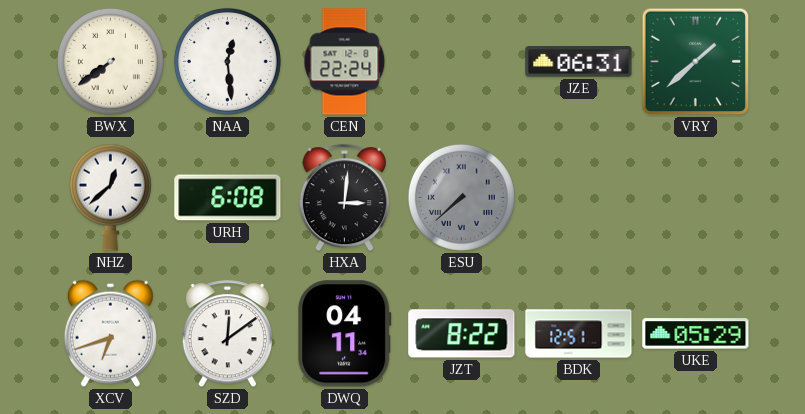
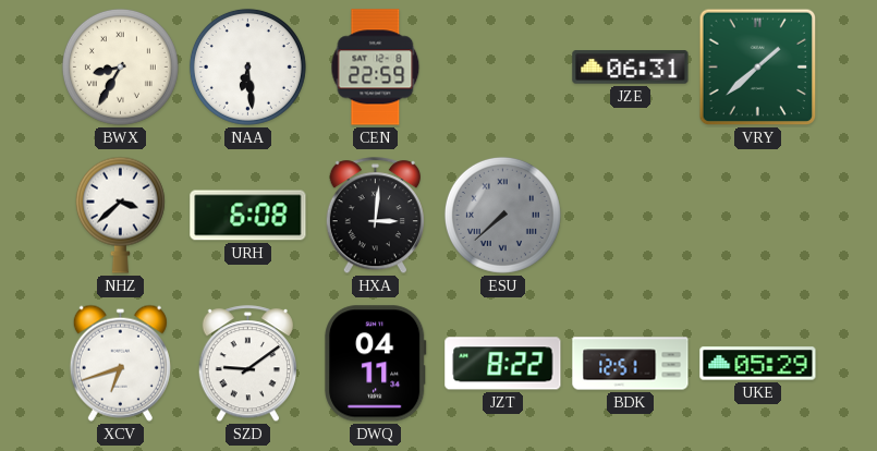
BWX: 7:39 -> 8:35
NAA: 12:29 -> 6:29
CEN: 22:24 -> 22:59
NHZ: 12:38 -> 3:38
SZD: 12:09 -> 9:09
